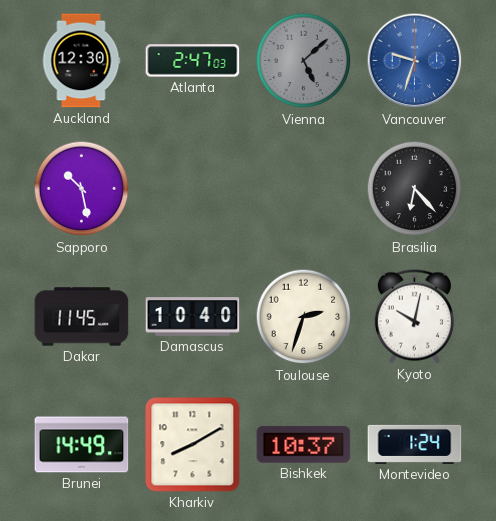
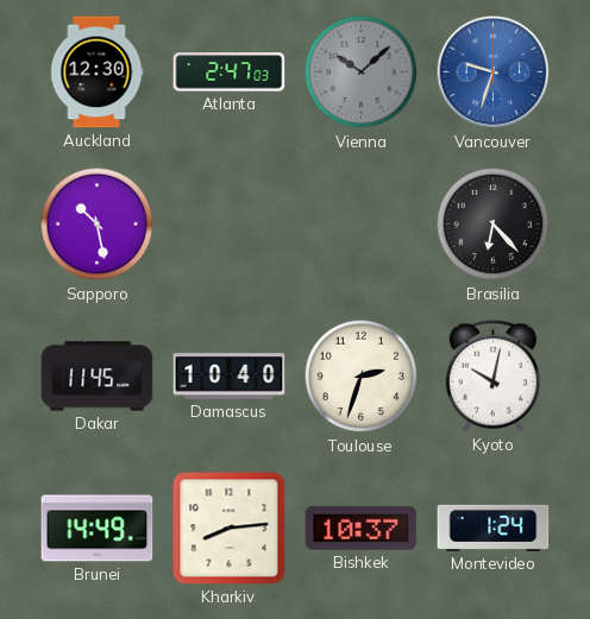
Vienna: 5:08 -> 10:08
Kharkiv: 8:10 -> 8:14
